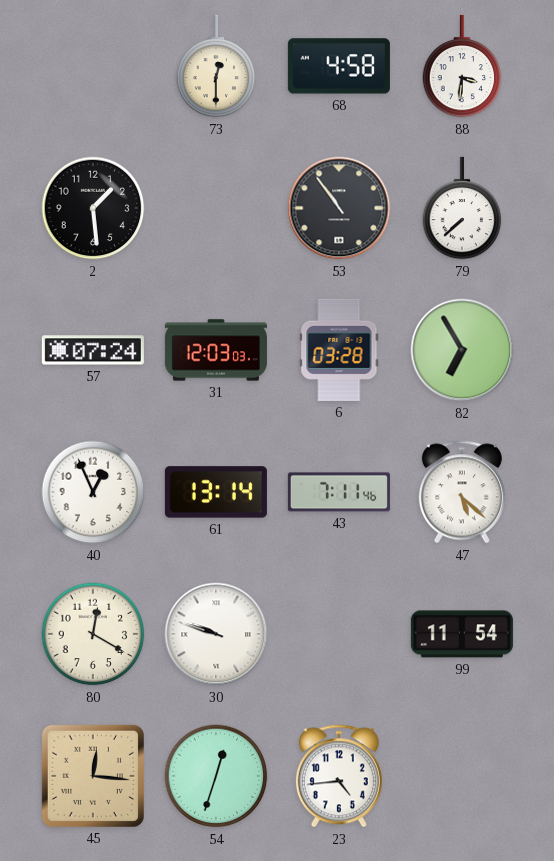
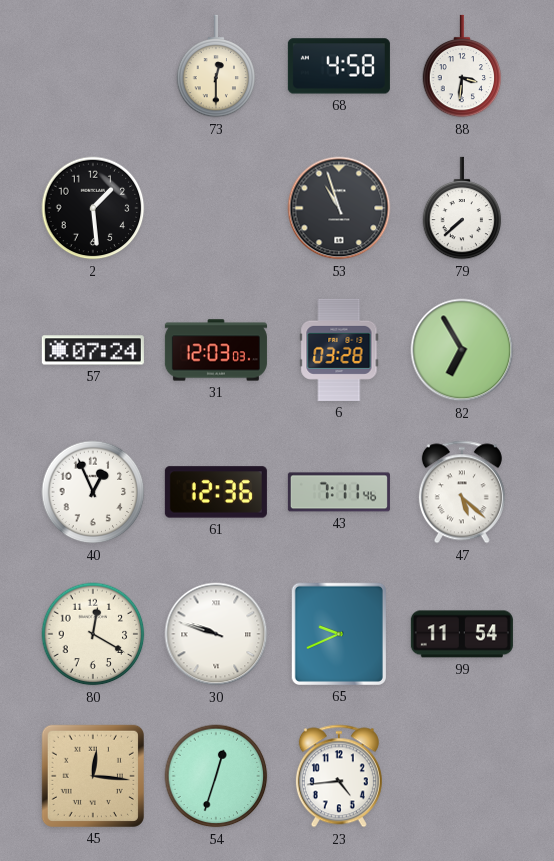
53: 10:54 -> 10:57
61: 13:14 -> 12:36
65: none -> 9:41
